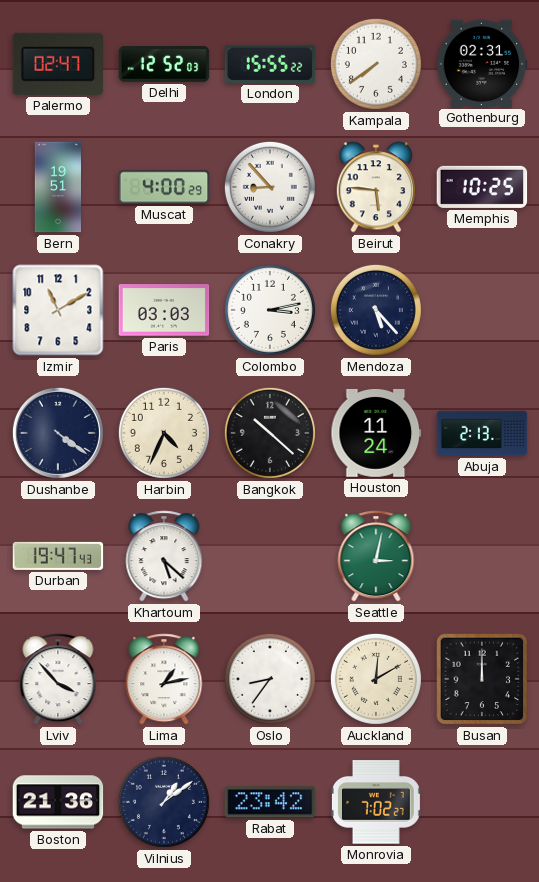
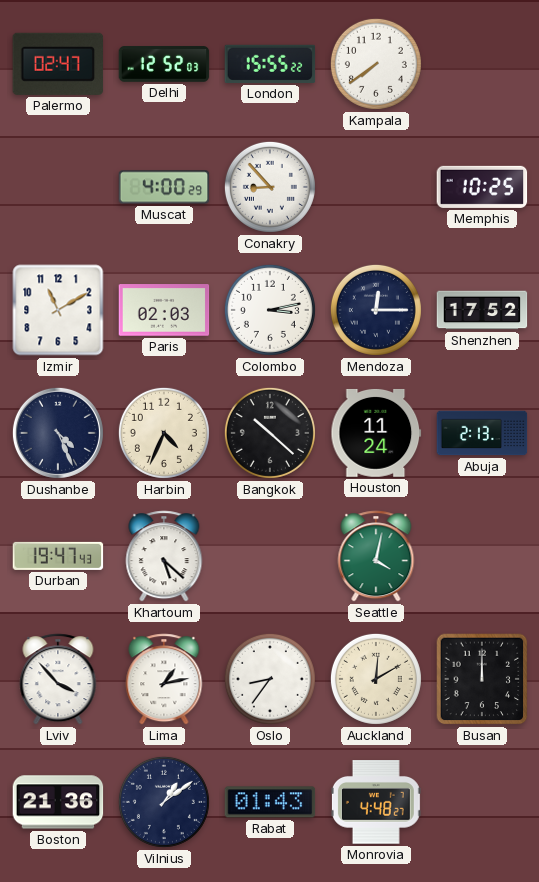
Gothenburg: 02:31 -> none
Bern: 19:51 -> none
Beirut: 5:46 -> none
Paris: 03:03 -> 02:03
Mendoza: 5:23 -> 12:15
Shenzhen: none -> 17:52
Dushanbe: 4:21 -> 4:26
Seattle: 3:02 -> 4:02
Rabat: 23:42 -> 01:43
Monrovia: 7:02 -> 4:48
